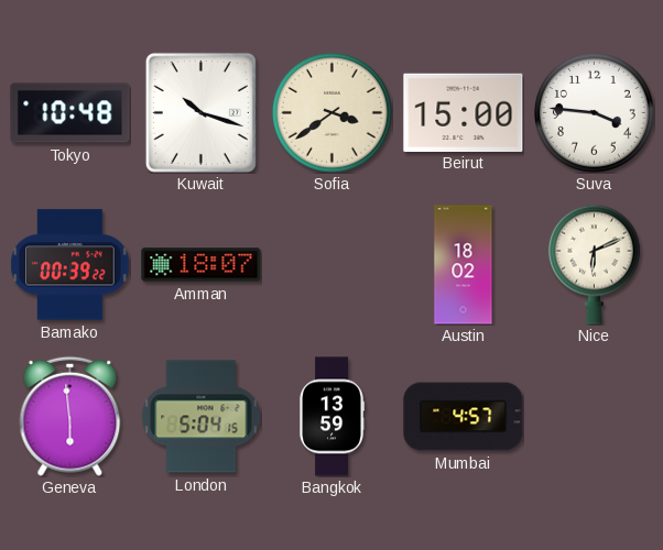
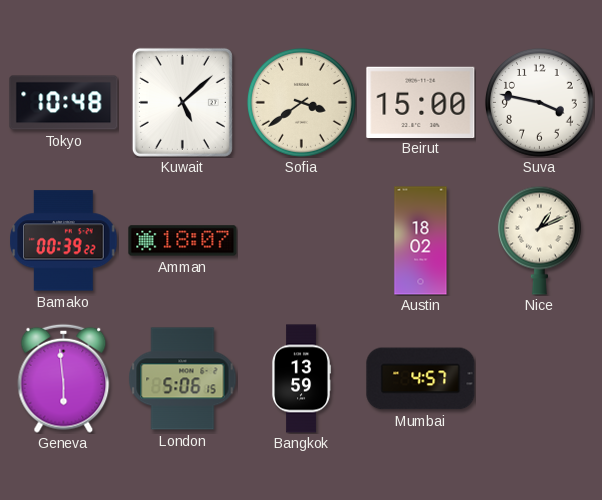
Kuwait: 10:18 -> 5:08
Suva: 3:46 -> 3:47
Nice: 6:11 -> 1:11
London: 5:04 -> 5:06
